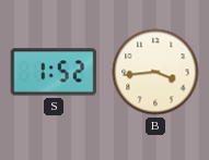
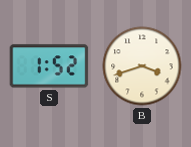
B: 3:44 -> 3:42
